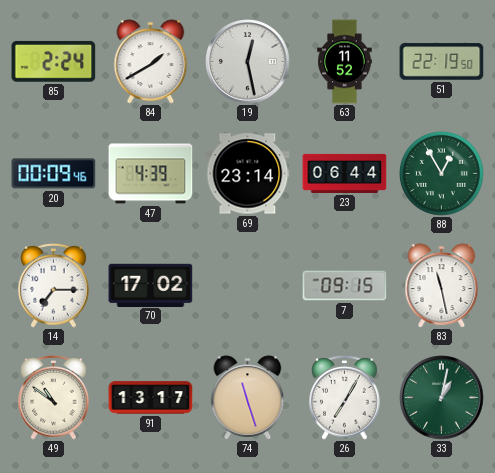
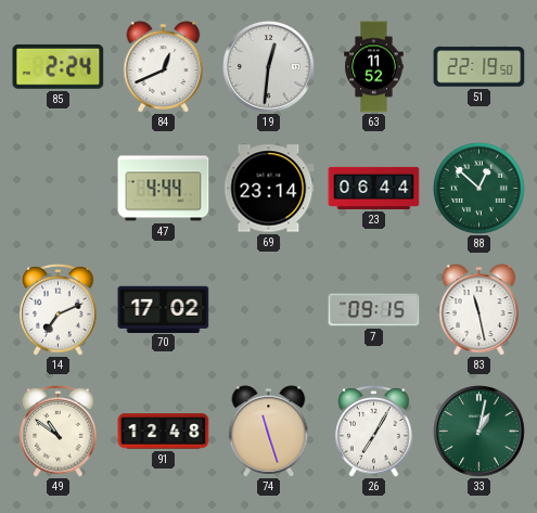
84: 1:40 -> 12:41
19: 12:28 -> 12:31
20: 00:09 -> none
47: 4:39 -> 4:44
88: 12:55 -> 12:52
14: 7:15 -> 7:11
91: 13:17 -> 12:48
